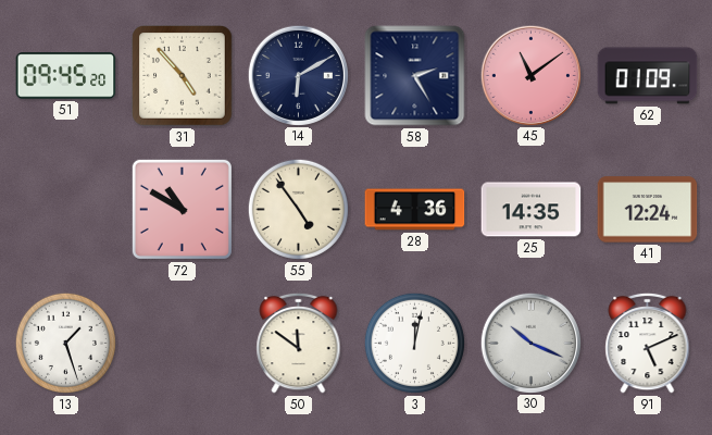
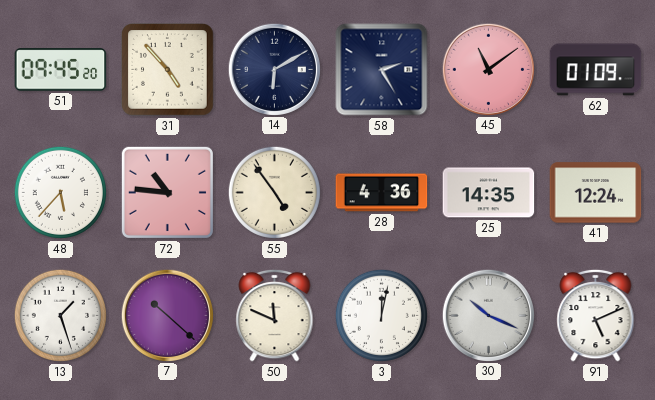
48: none -> 5:37
72: 10:50 -> 10:46
7: none -> 10:22
50: 11:51 -> 11:49
